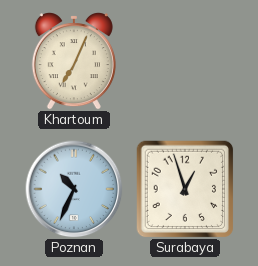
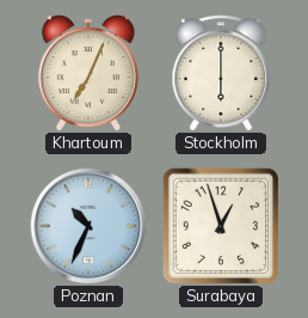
Stockholm: none -> 6:00
